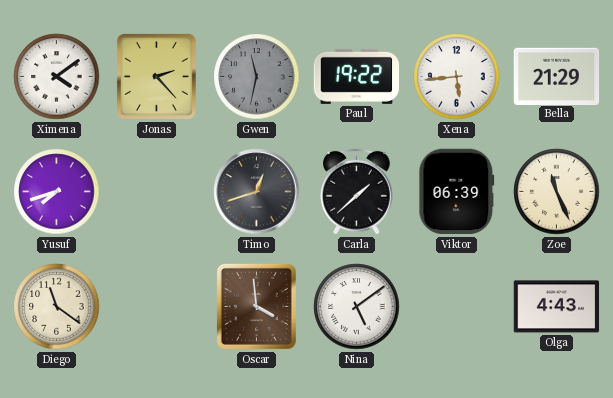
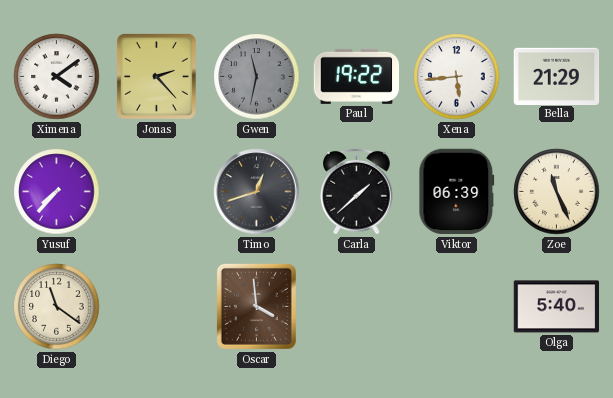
Yusuf: 7:42 -> 7:37
Nina: 5:09 -> none
Olga: 4:43 -> 5:40
